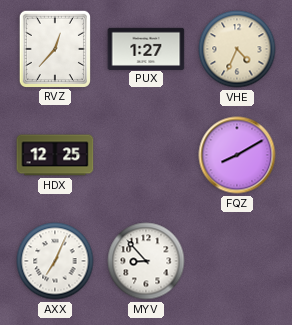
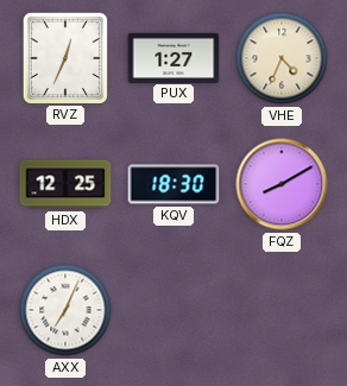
RVZ: 12:37 -> 12:34
KQV: none -> 18:30
MYV: 8:53 -> none
